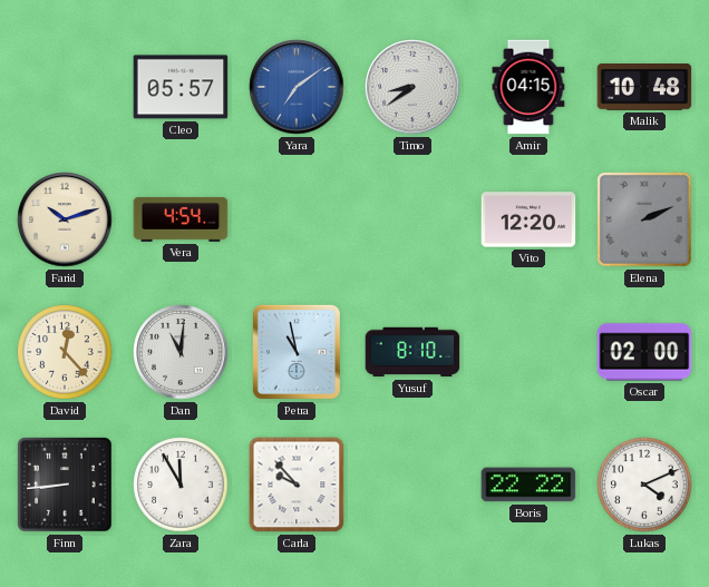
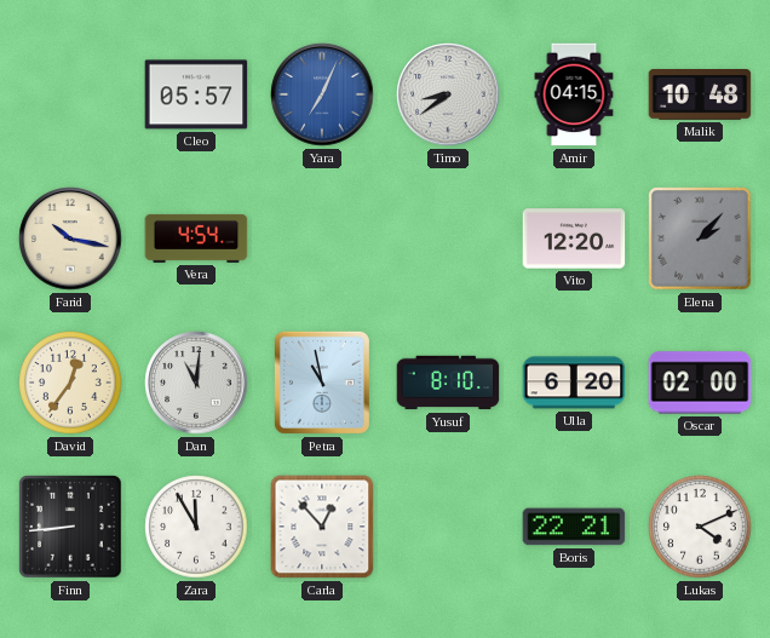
Yara: 7:09 -> 7:04
Farid: 10:12 -> 10:17
Elena: 2:11 -> 2:07
David: 12:23 -> 12:36
Ulla: none -> 6:20
Carla: 9:53 -> 12:53
Boris: 22:22 -> 22:21
